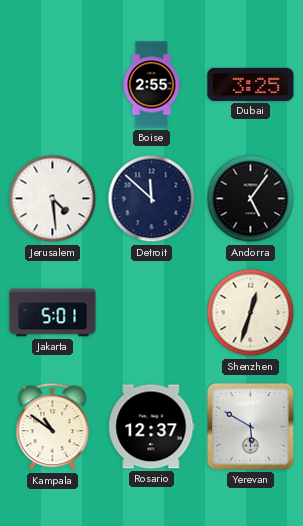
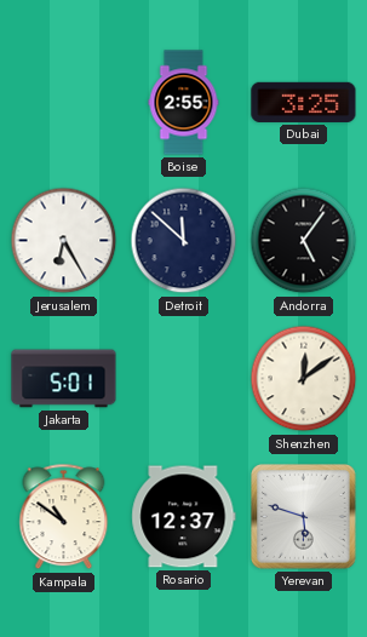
Jerusalem: 4:29 -> 6:25
Shenzhen: 12:33 -> 12:09
Yerevan: 5:50 -> 5:48
